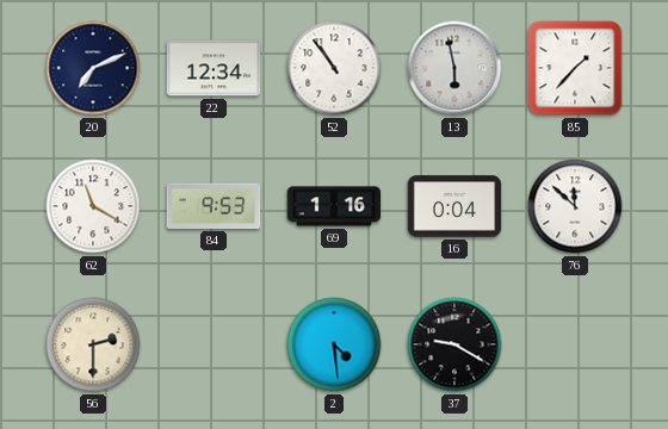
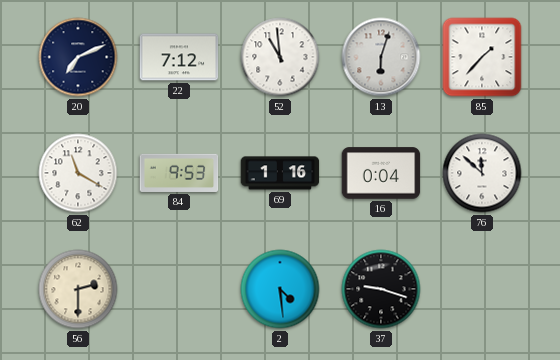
22: 12:34 -> 7:12
52: 10:54 -> 10:59
13: 5:58 -> 6:03
37: 9:20 -> 9:18
